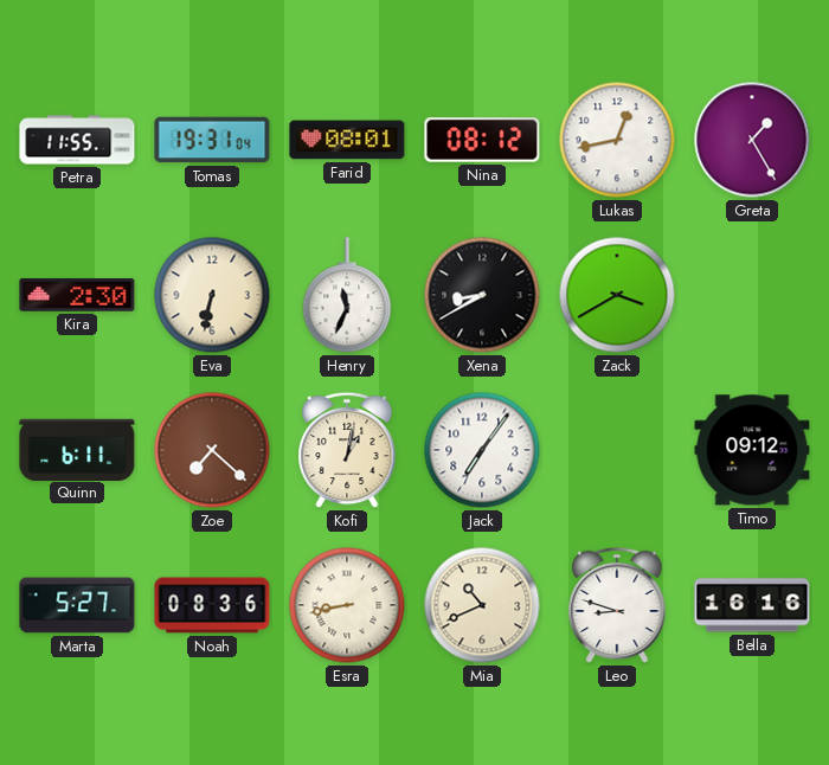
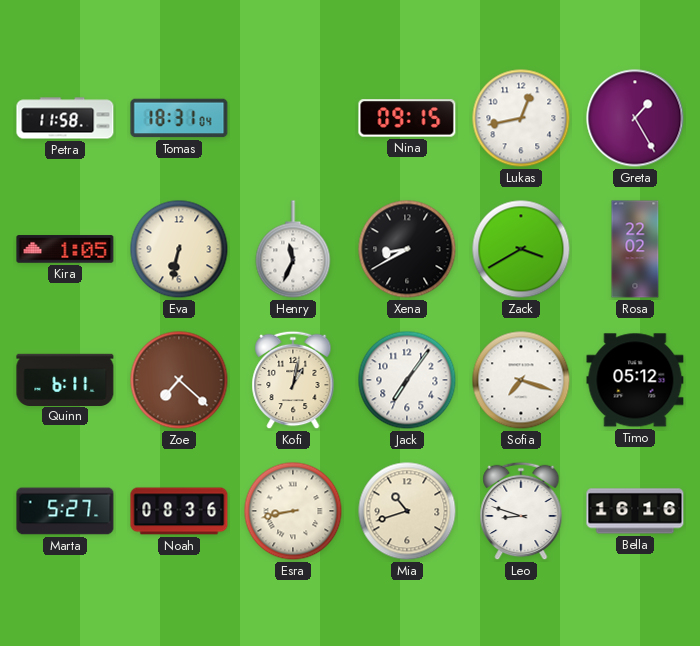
Petra: 11:55 -> 11:58
Tomas: 19:31 -> 18:31
Farid: 08:01 -> none
Nina: 08:12 -> 09:15
Kira: 2:30 -> 1:05
Rosa: none -> 22:02
Sofia: none -> 7:18
Timo: 09:12 -> 05:12
Mia: 10:41 -> 10:42
